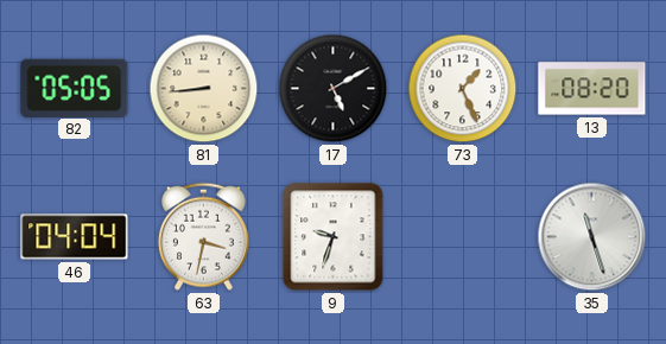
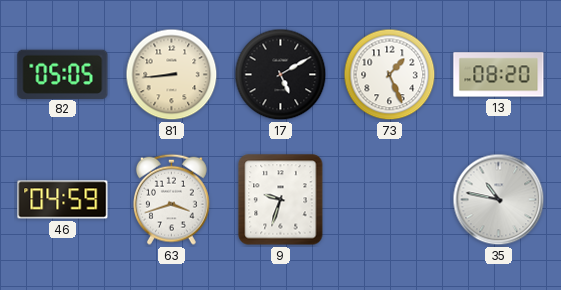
46: 04:04 -> 04:59
63: 3:32 -> 3:42
35: 11:27 -> 10:47
